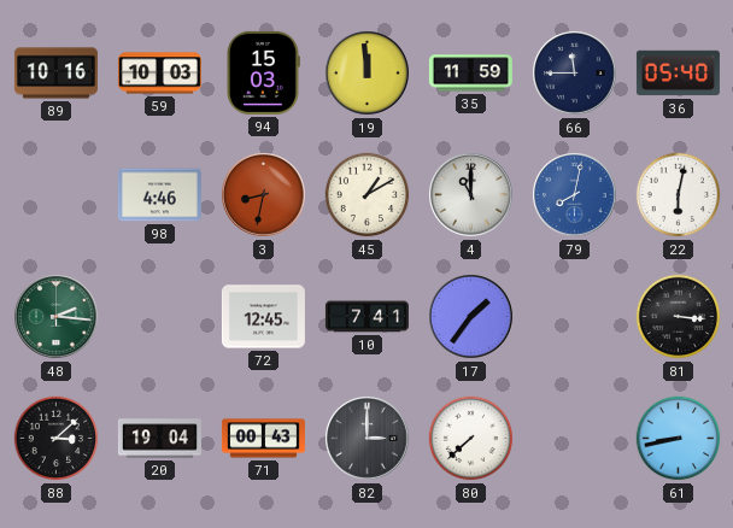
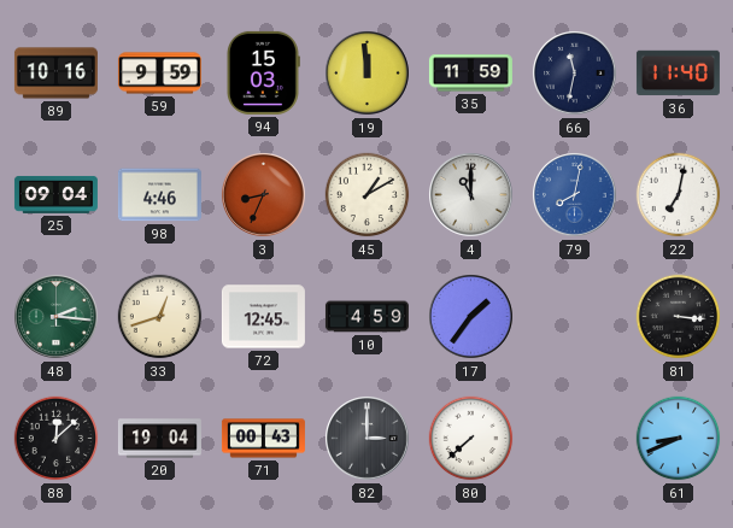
59: 10:03 -> 9:59
66: 11:45 -> 11:32
36: 05:40 -> 11:40
25: none -> 09:04
3: 8:32 -> 8:34
22: 6:02 -> 7:02
33: none -> 12:42
10: 7:41 -> 4:59
88: 3:08 -> 12:08
61: 8:43 -> 8:41
